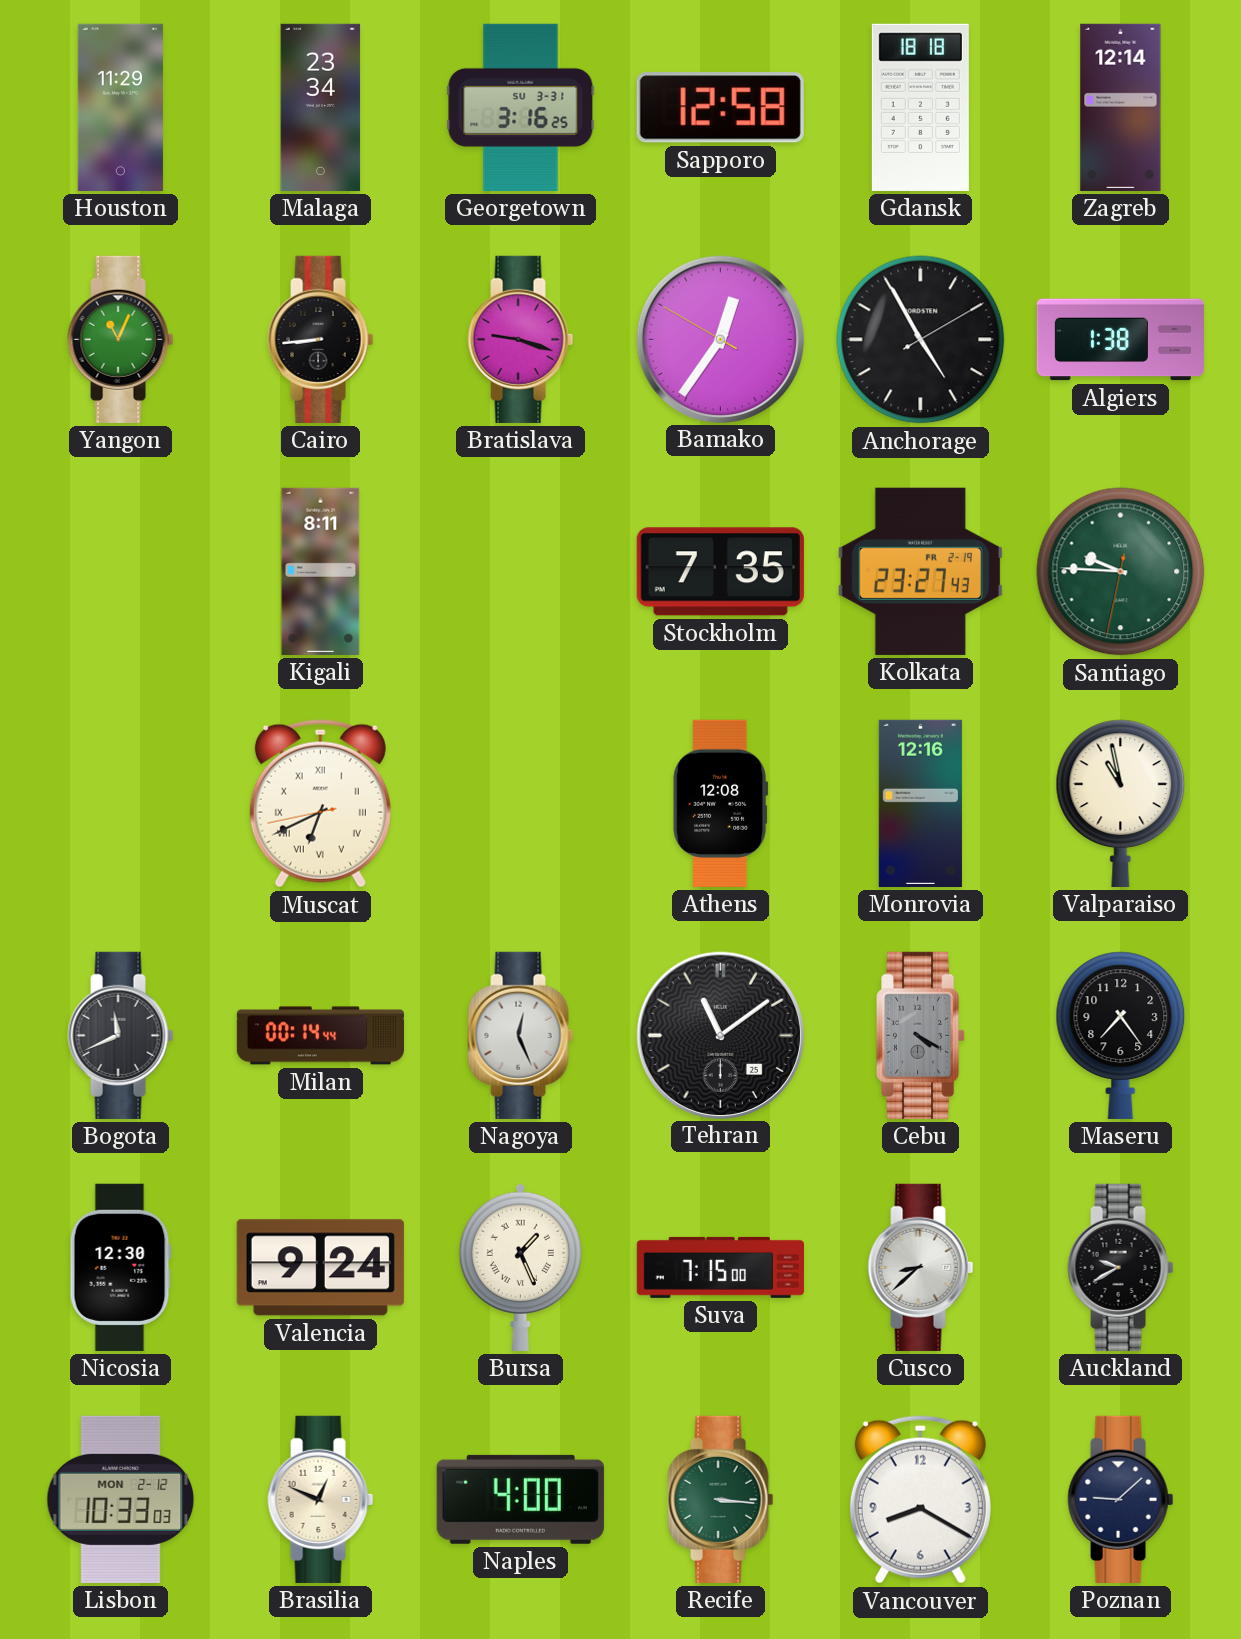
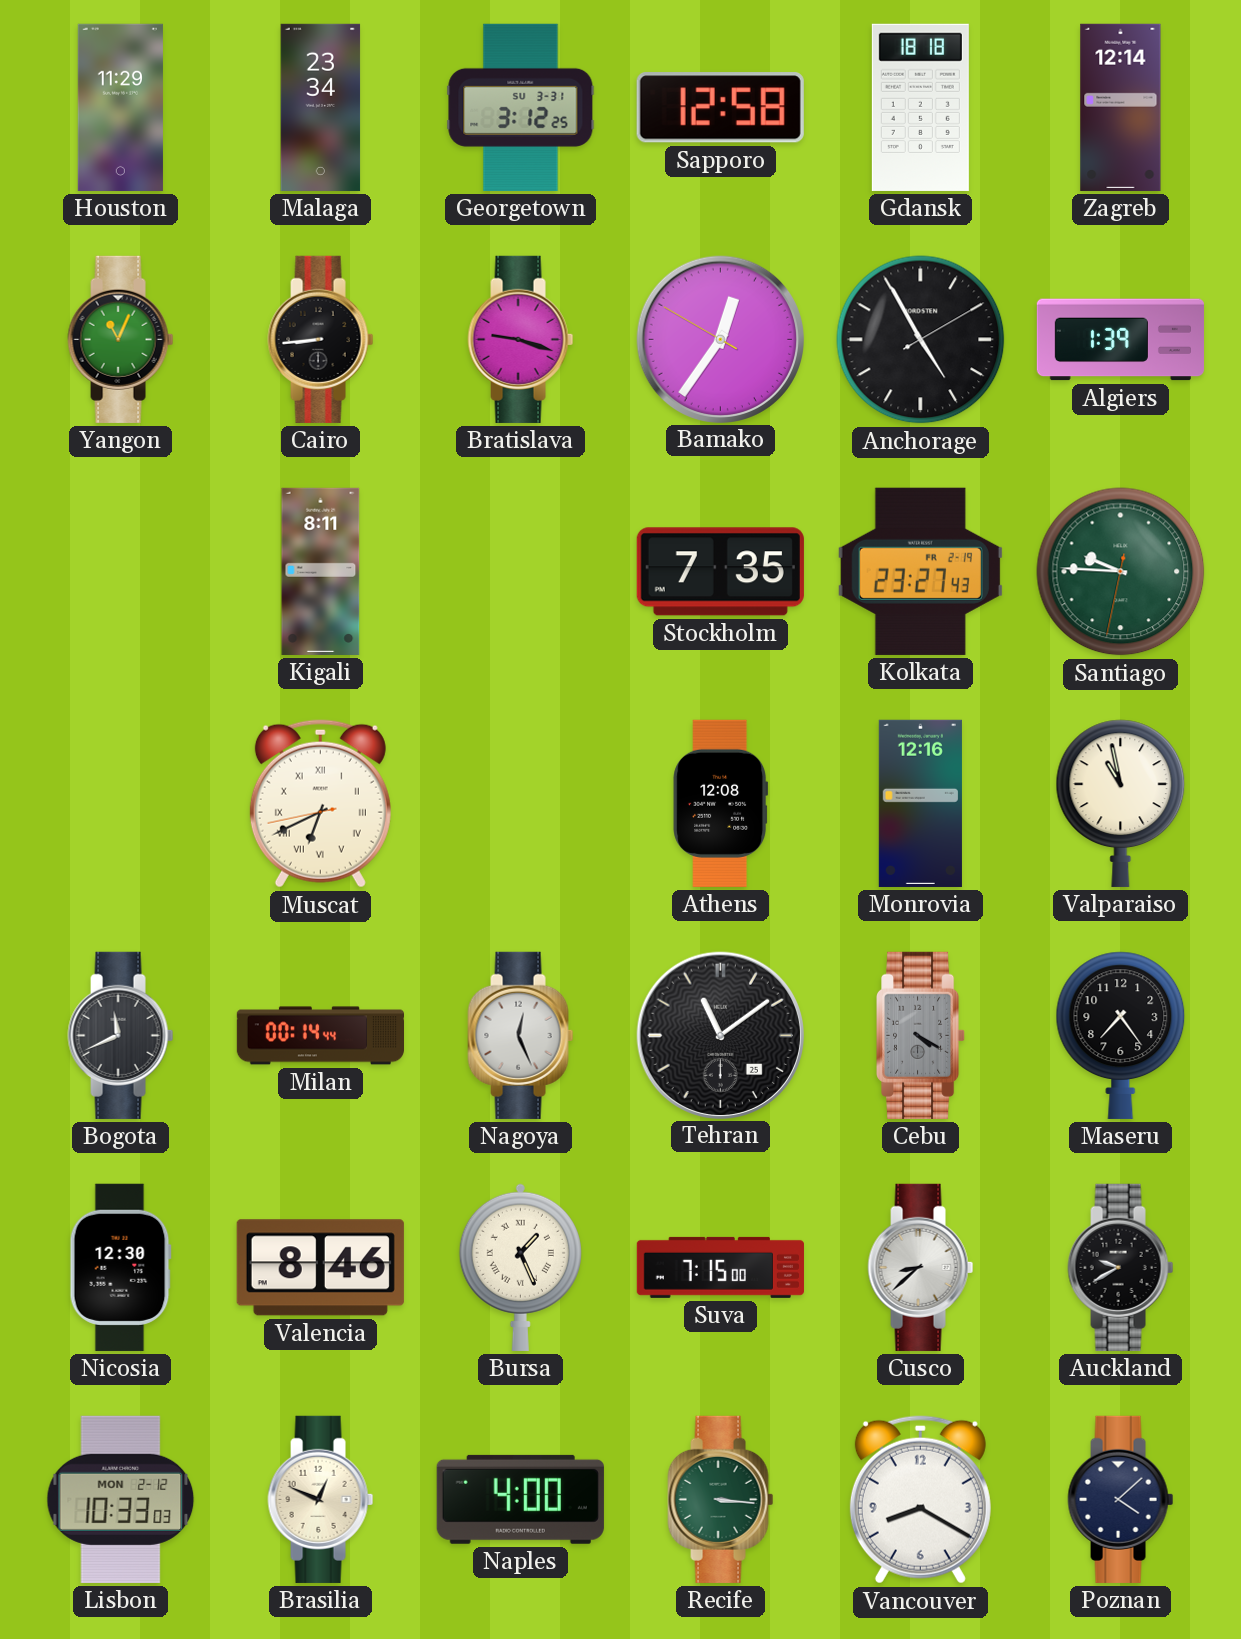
Georgetown: 3:16 -> 3:12
Algiers: 1:38 -> 1:39
Valencia: 9:24 -> 8:46
Poznan: 9:08 -> 4:08
